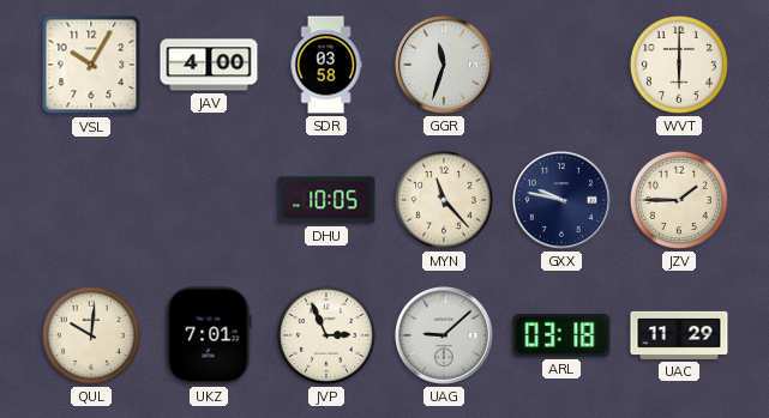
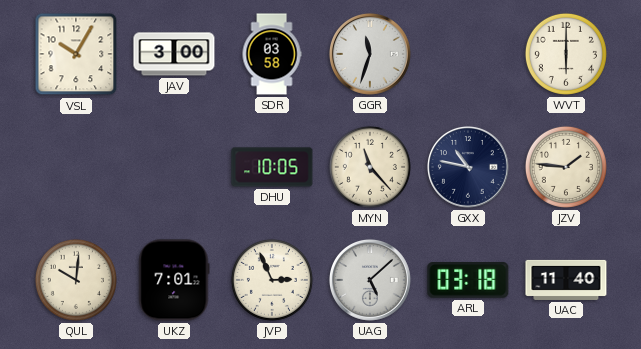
JAV: 4:00 -> 3:00
GXX: 9:47 -> 10:47
JZV: 1:45 -> 1:46
UAG: 9:08 -> 5:08
UAC: 11:29 -> 11:40
